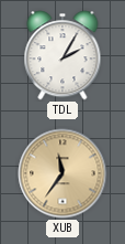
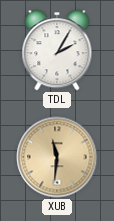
XUB: 11:36 -> 11:31
